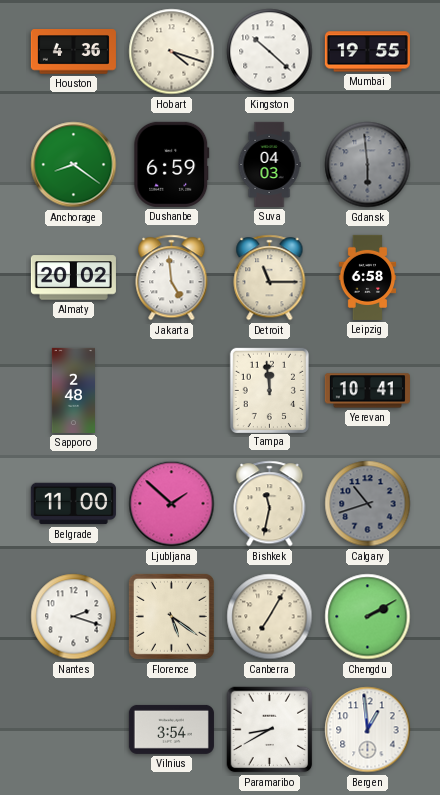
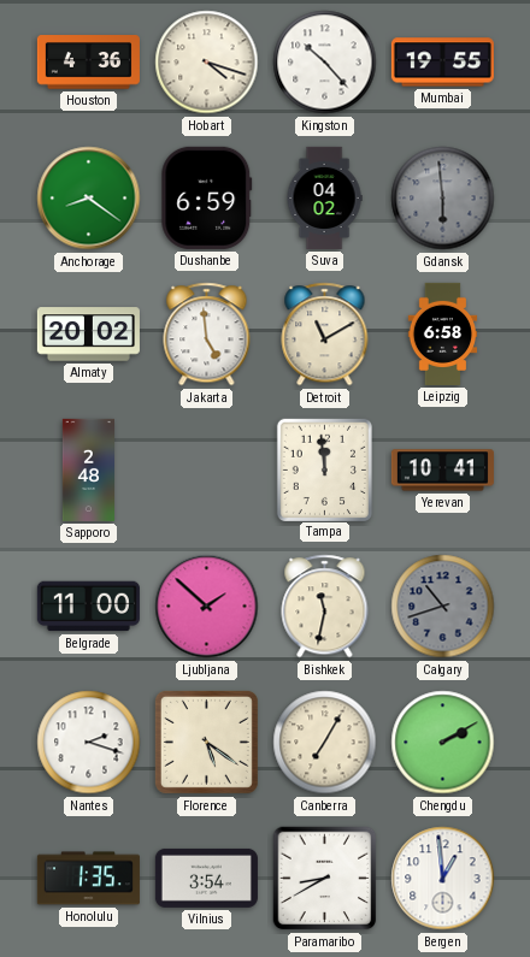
Kingston: 10:22 -> 10:23
Suva: 04:03 -> 04:02
Detroit: 11:15 -> 11:10
Honolulu: none -> 1:35
